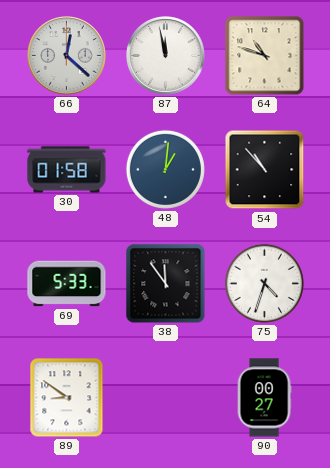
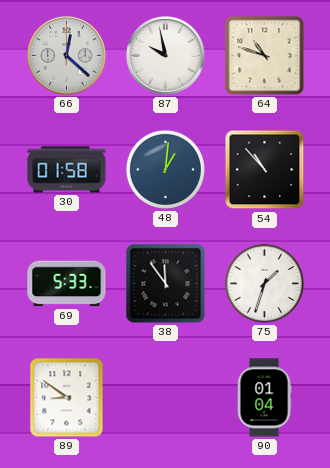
87: 11:58 -> 9:58
75: 4:33 -> 1:33
90: 00:27 -> 01:04
